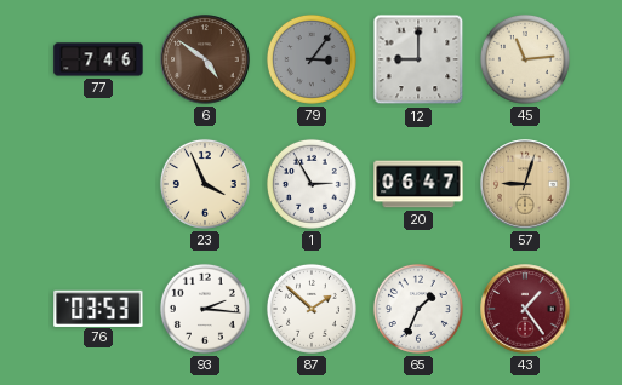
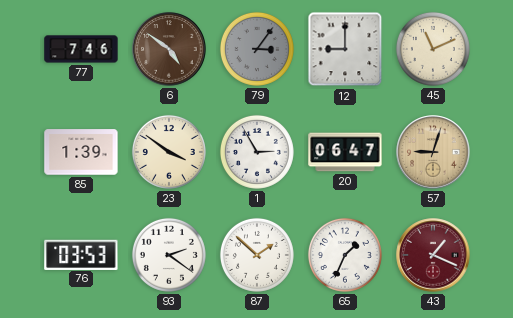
45: 11:14 -> 11:11
85: none -> 1:39
23: 3:56 -> 3:51
93: 2:16 -> 2:21
43: 1:24 -> 1:19
